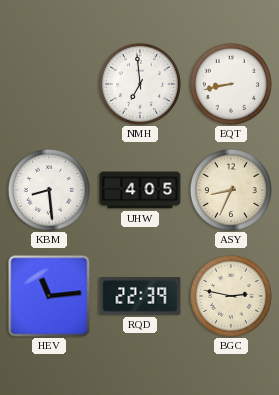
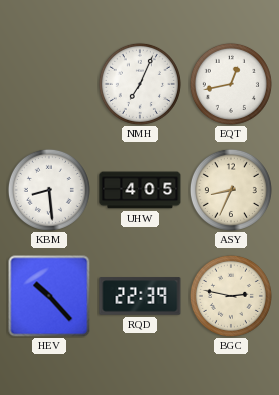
NMH: 6:59 -> 7:04
EQT: 8:43 -> 12:43
HEV: 11:14 -> 10:23
